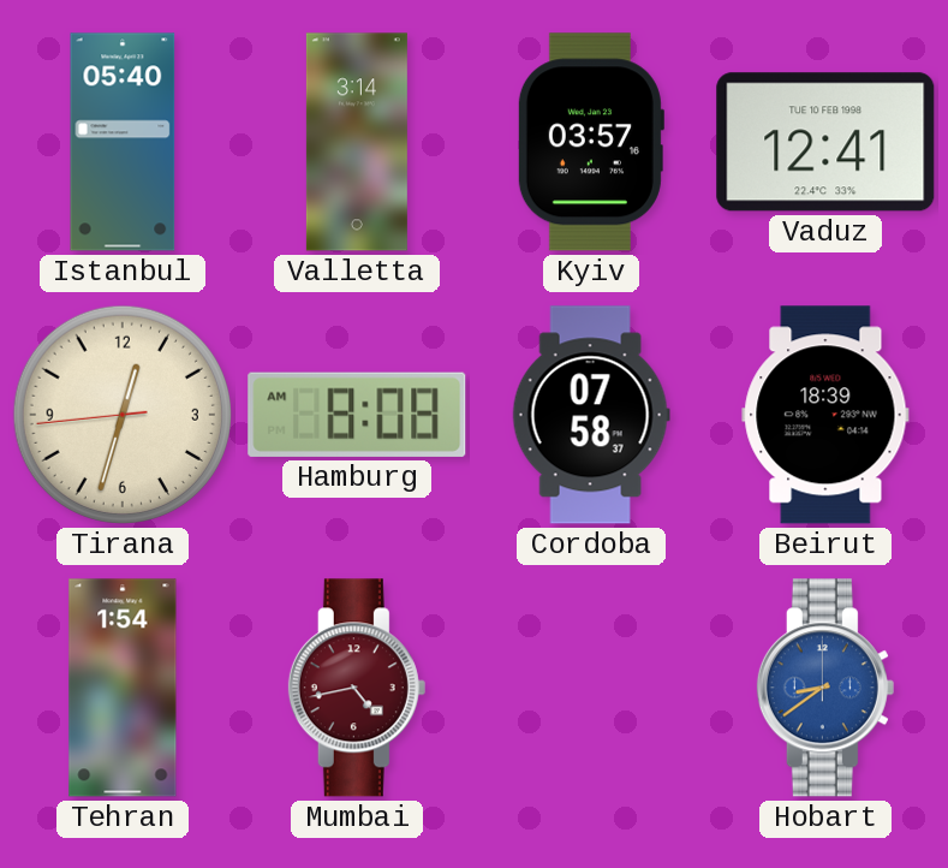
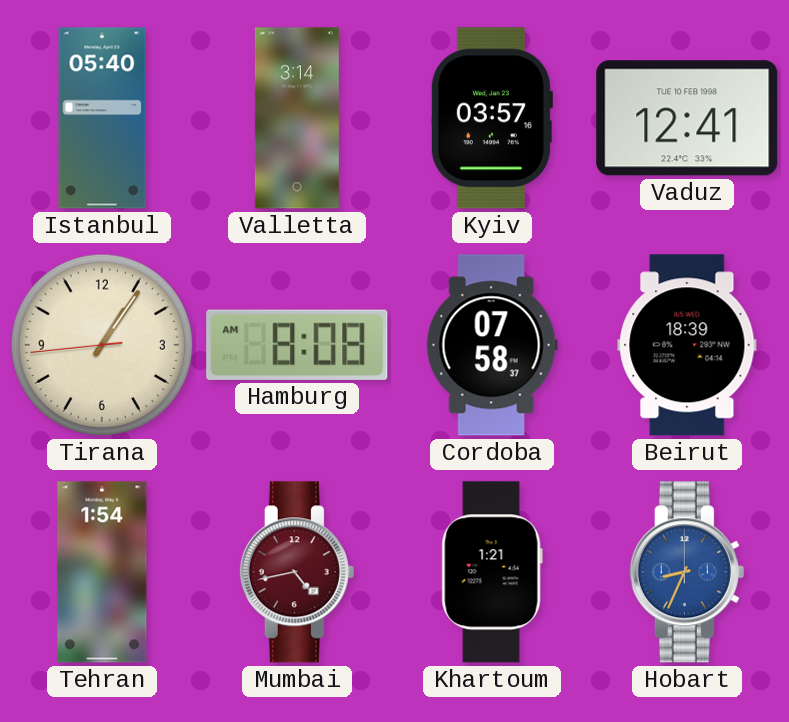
Tirana: 12:32 -> 1:05
Khartoum: none -> 1:21
Hobart: 8:39 -> 8:34
